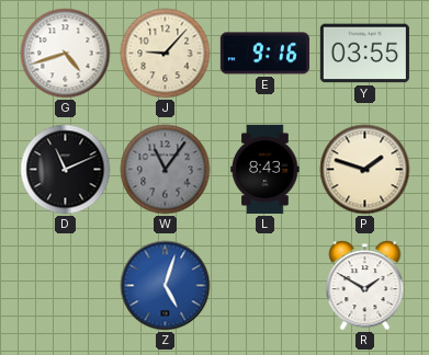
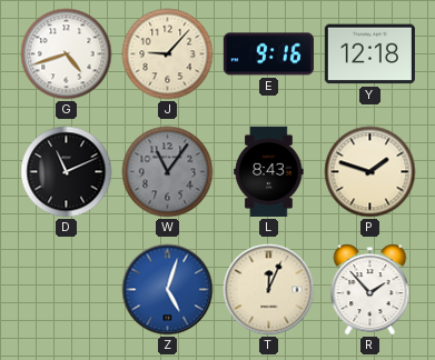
Y: 03:55 -> 12:18
T: none -> 12:04
R: 1:50 -> 1:53
